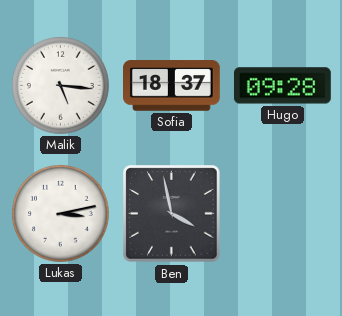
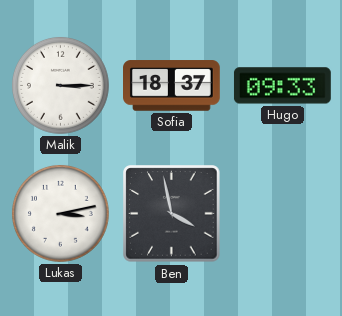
Malik: 5:16 -> 3:15
Hugo: 09:28 -> 09:33
